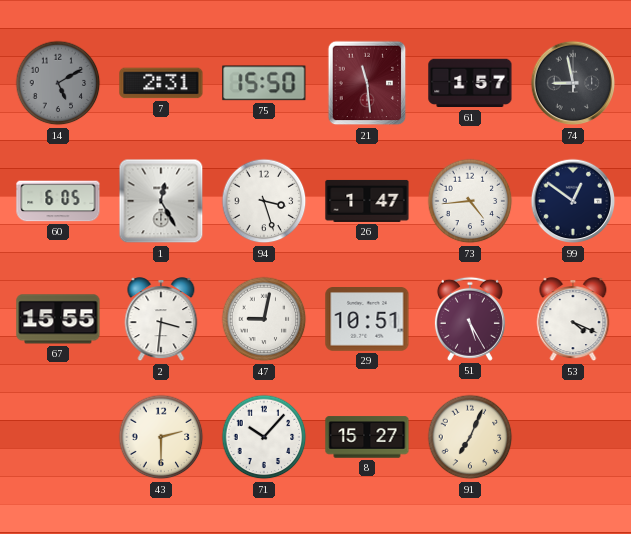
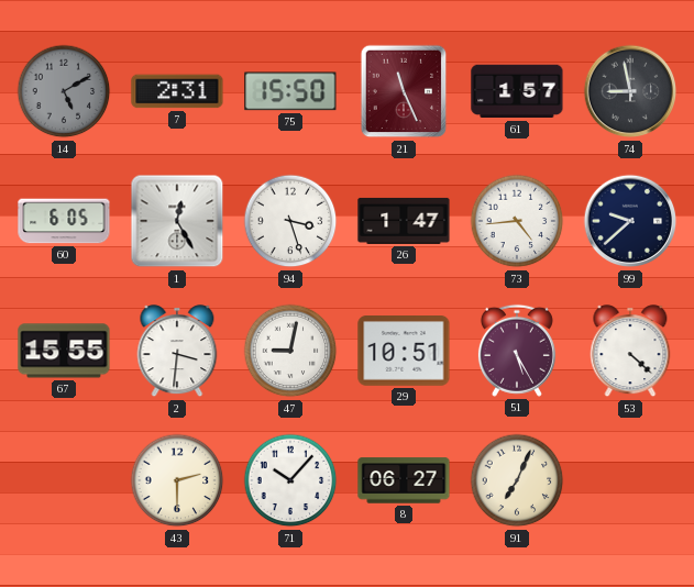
21: 11:29 -> 11:26
99: 12:51 -> 9:38
53: 4:19 -> 4:22
8: 15:27 -> 06:27
